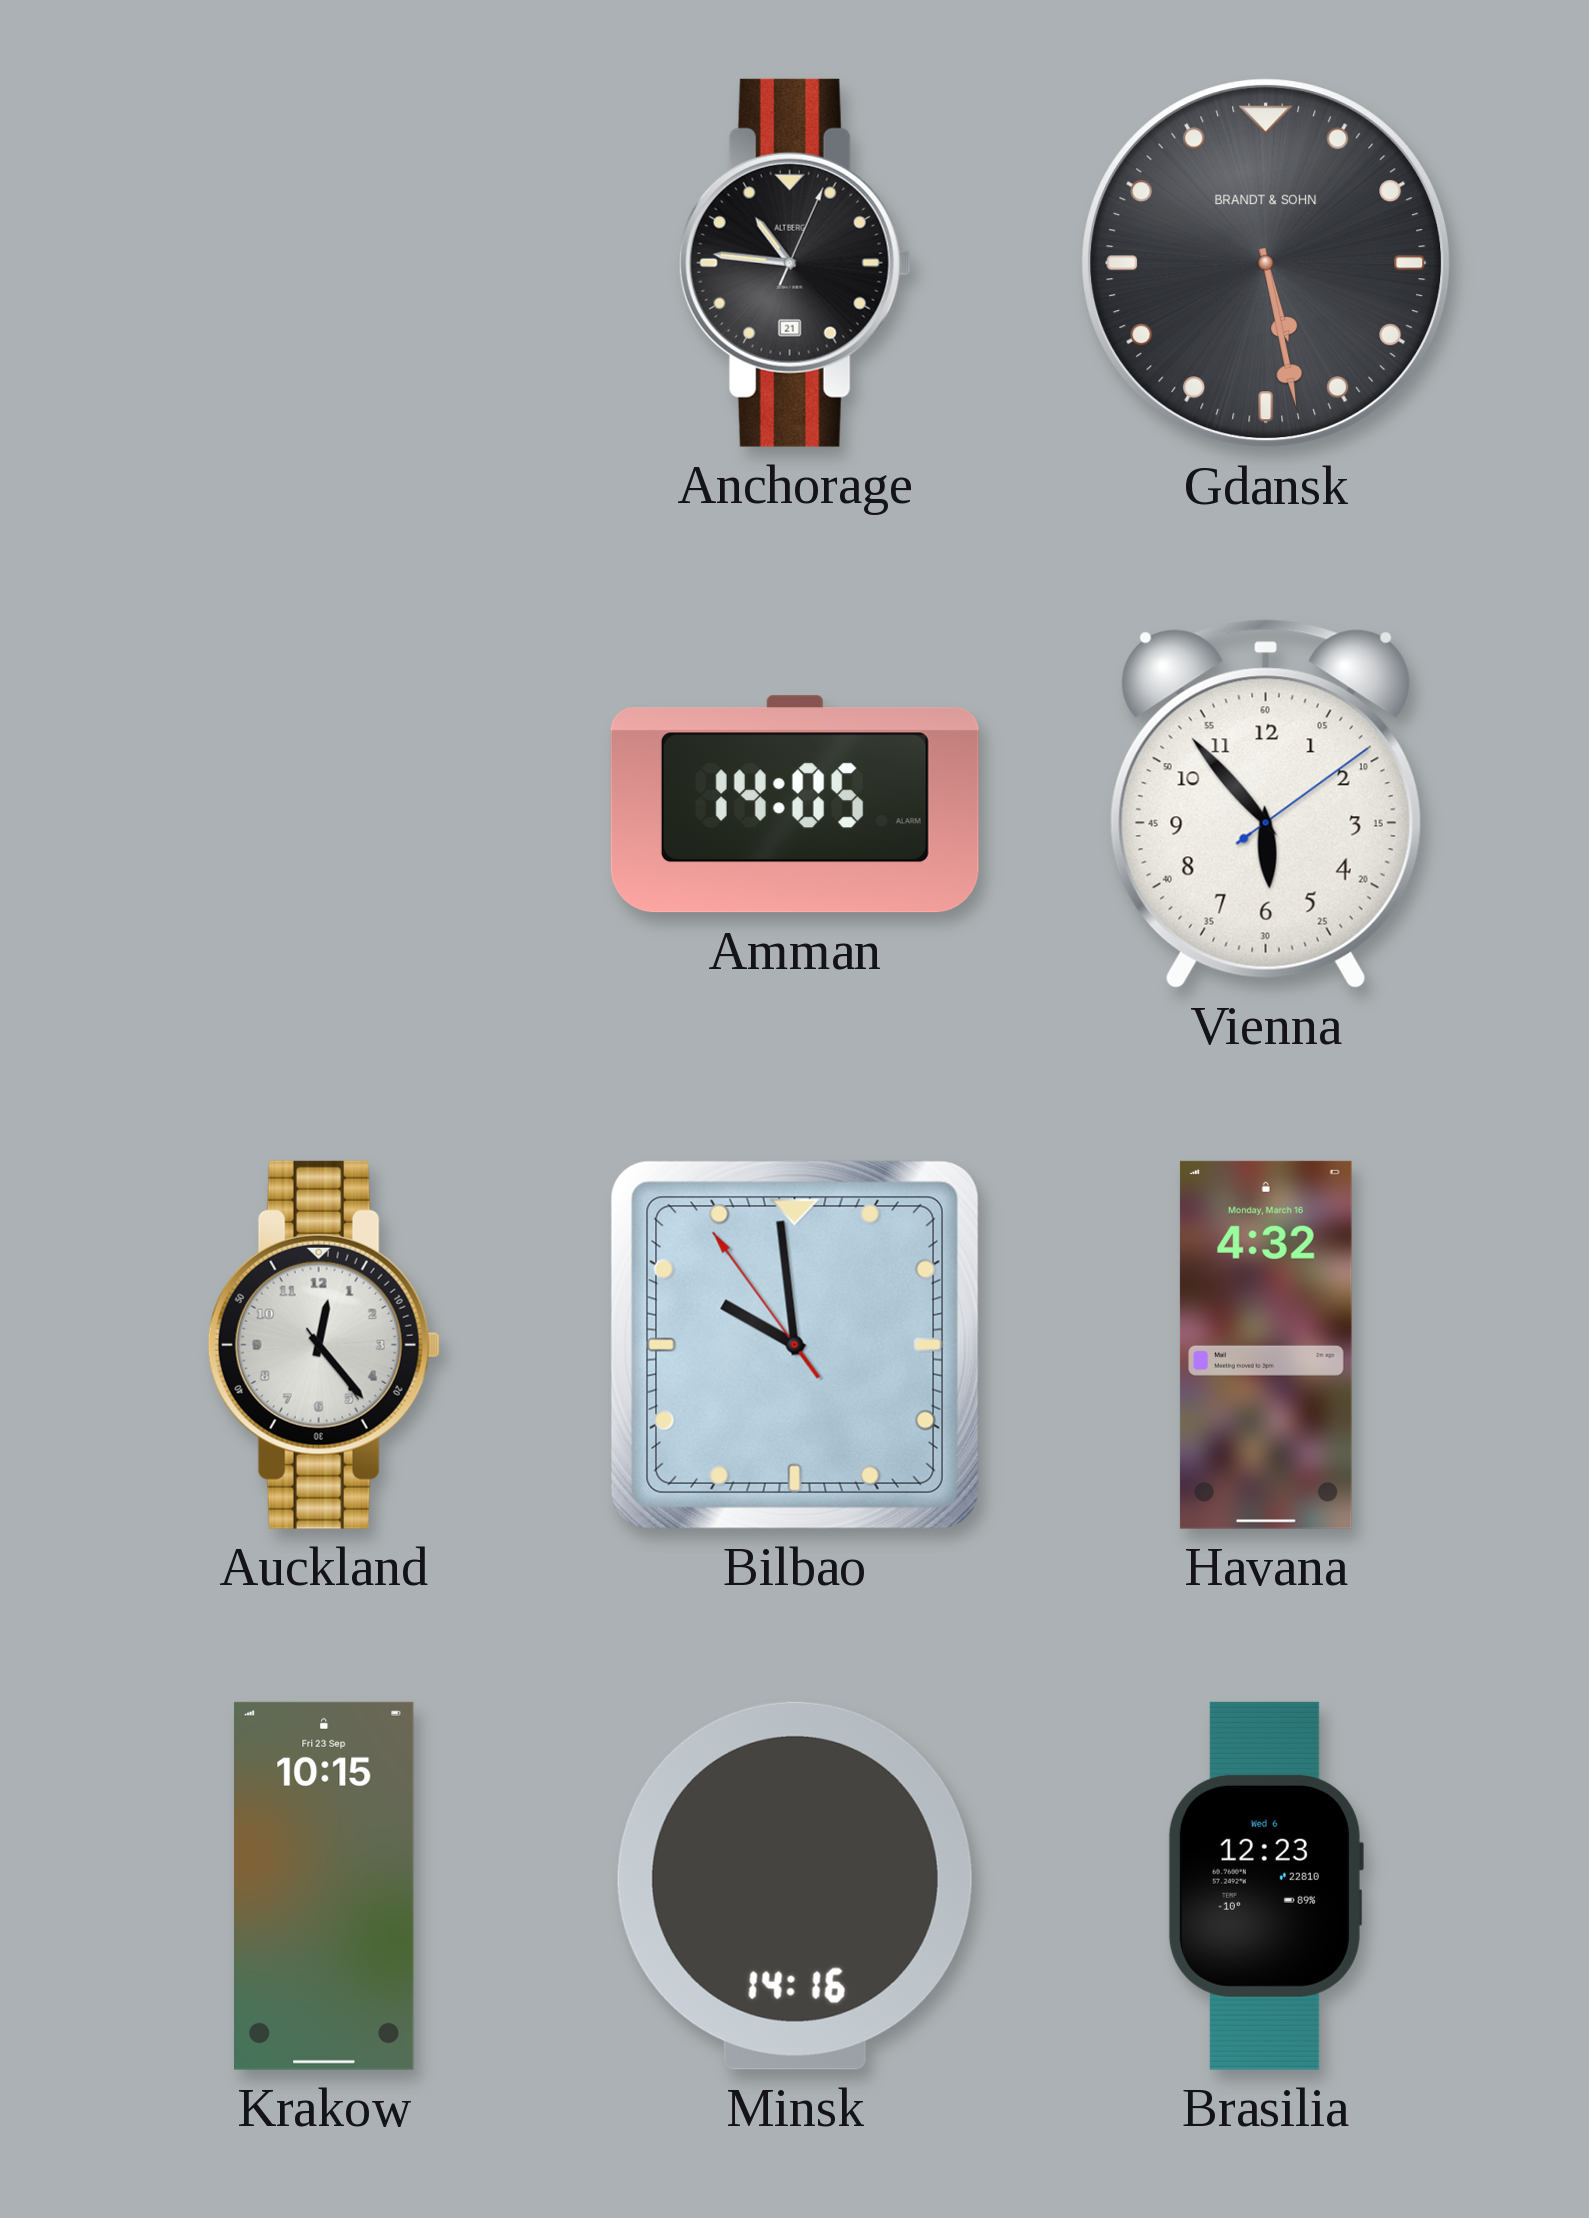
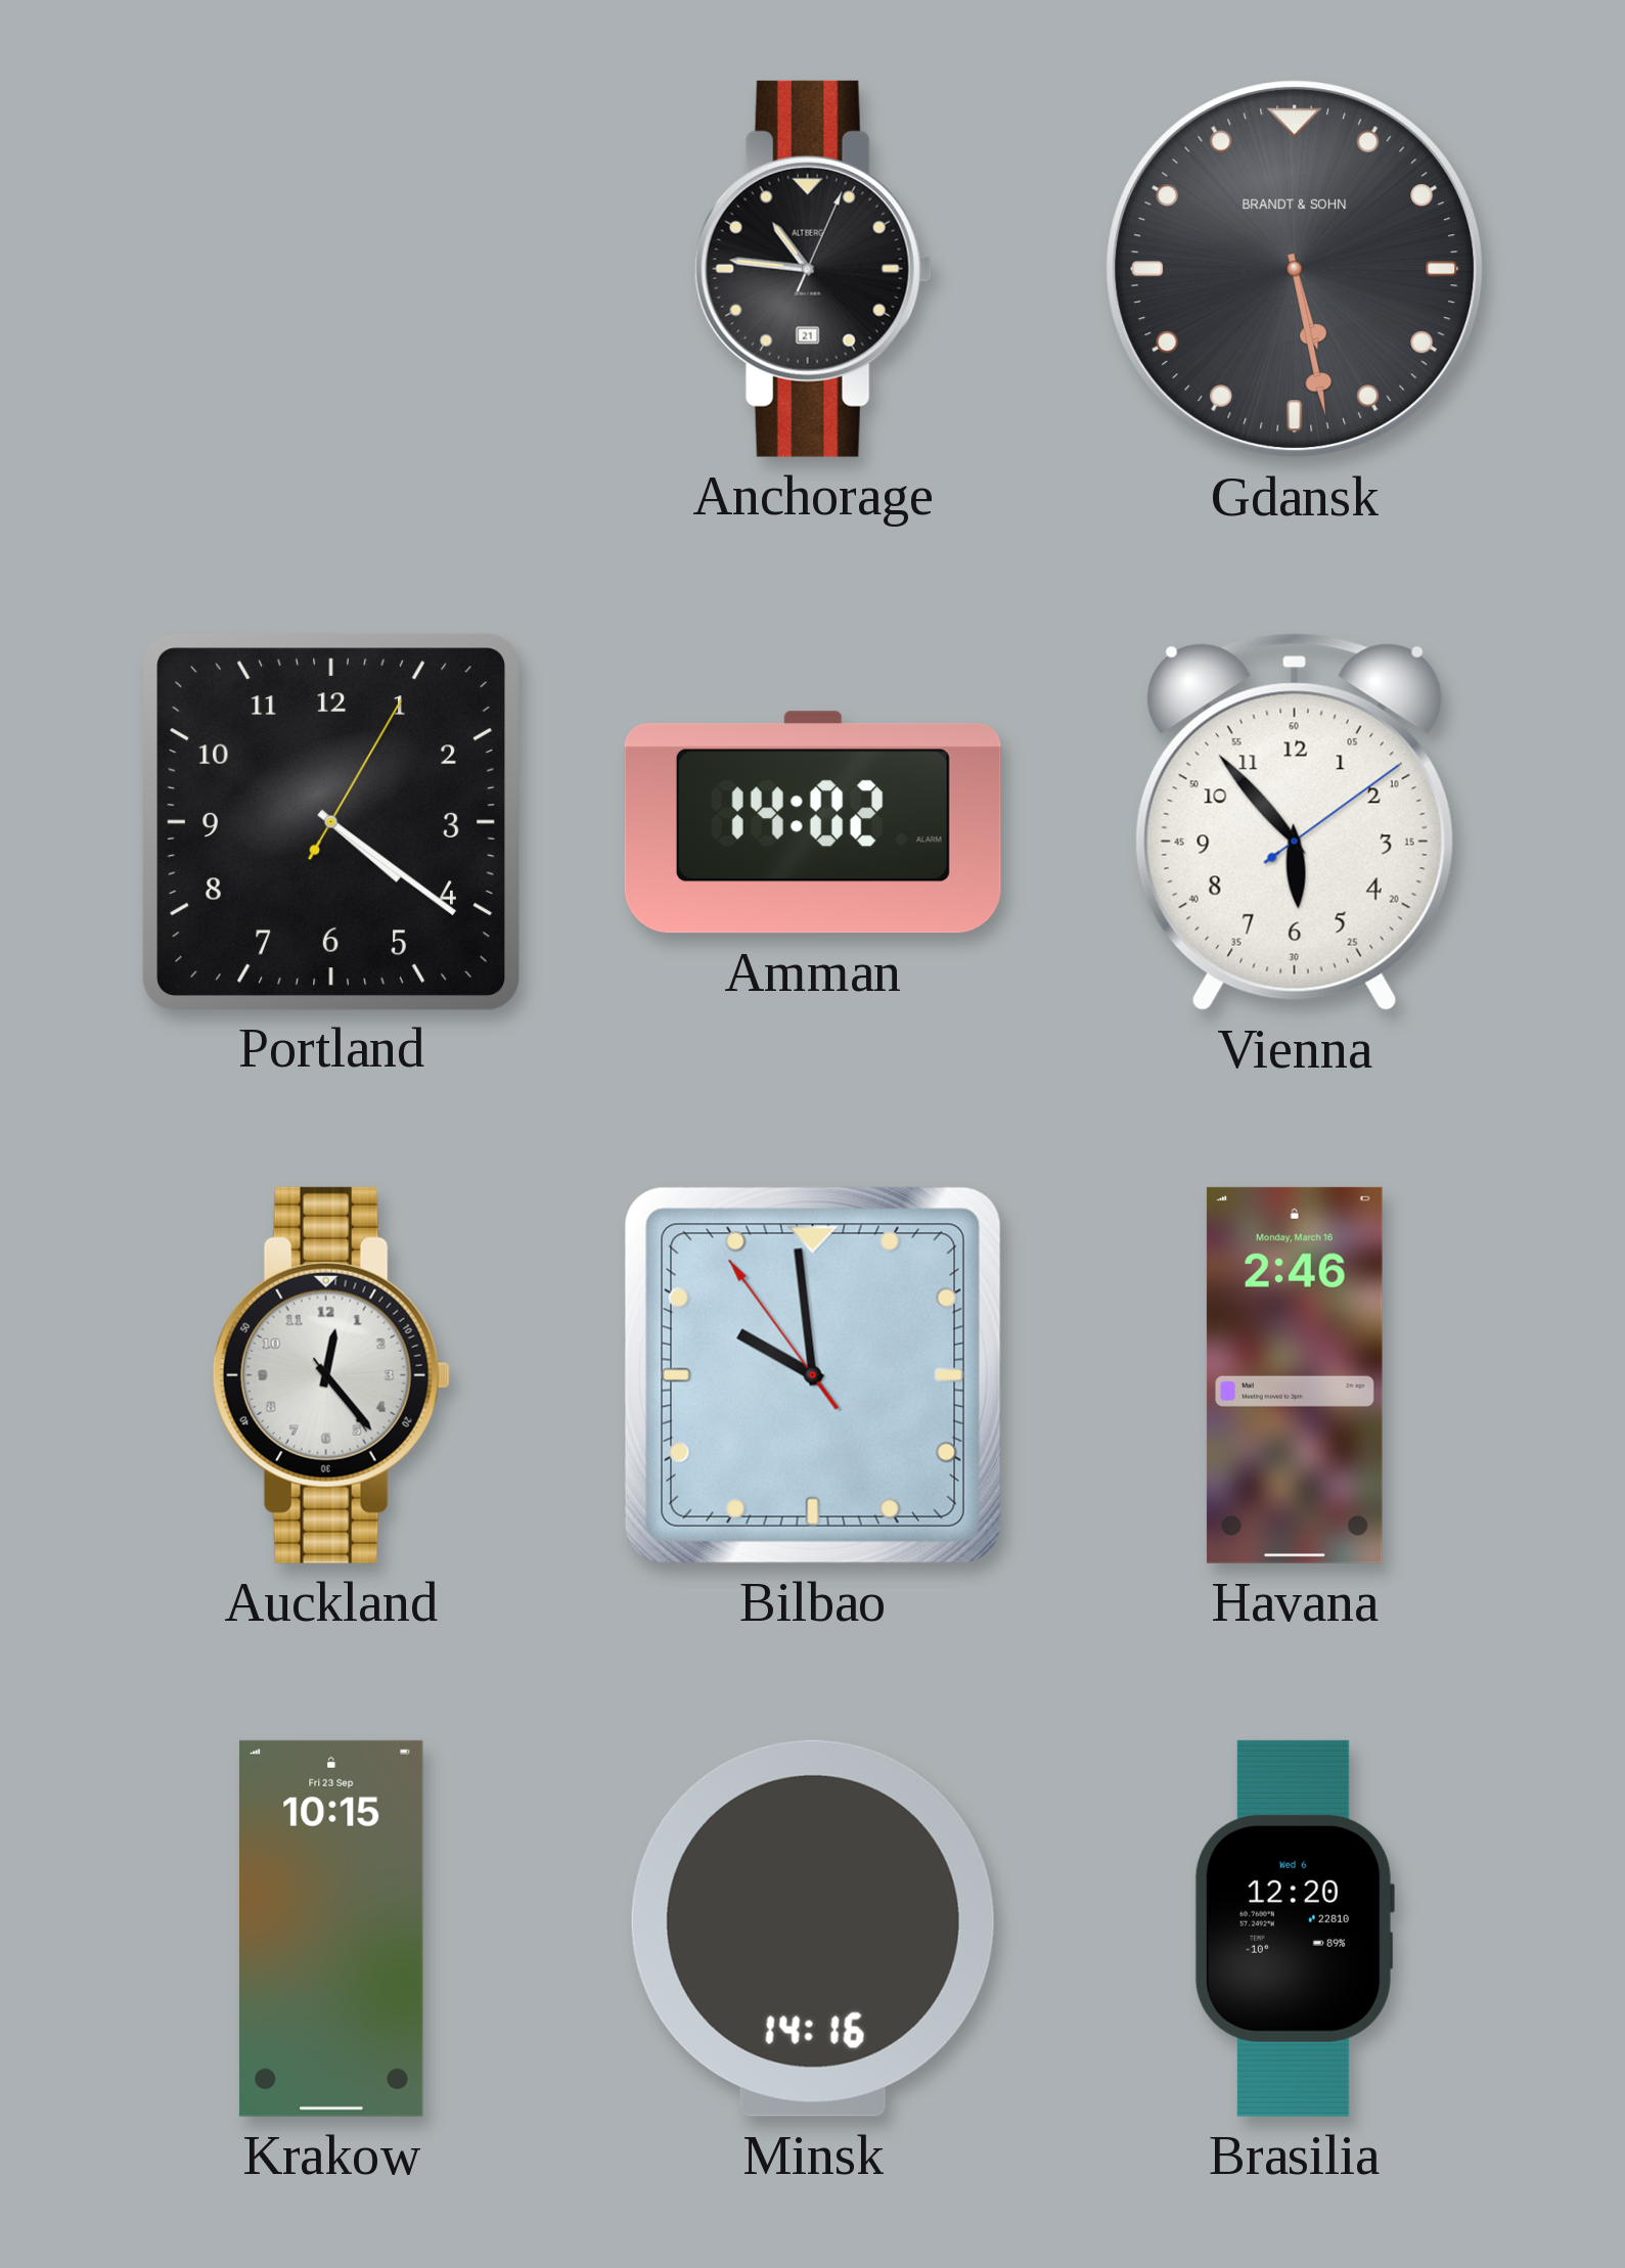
Portland: none -> 4:21
Amman: 14:05 -> 14:02
Havana: 4:32 -> 2:46
Brasilia: 12:23 -> 12:20
